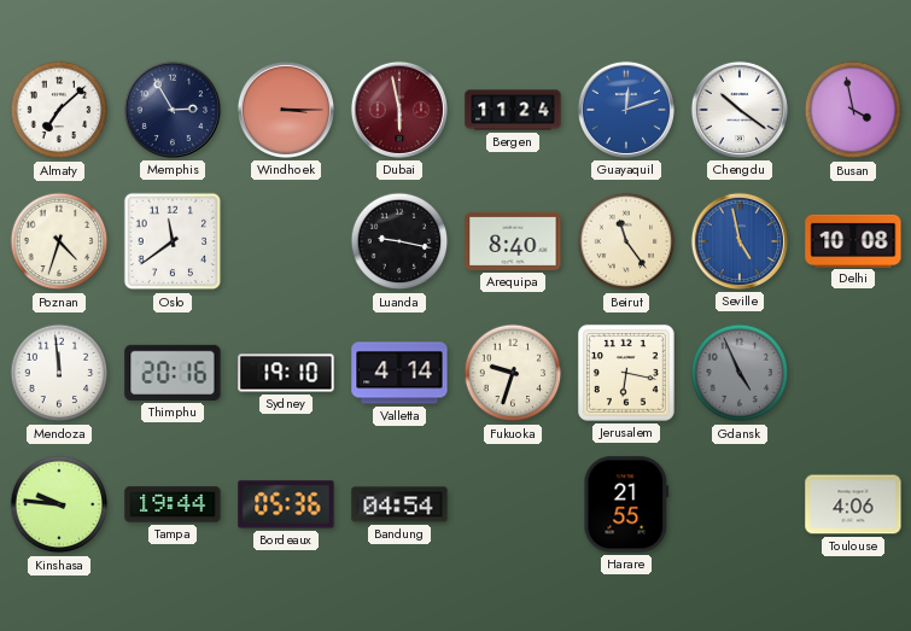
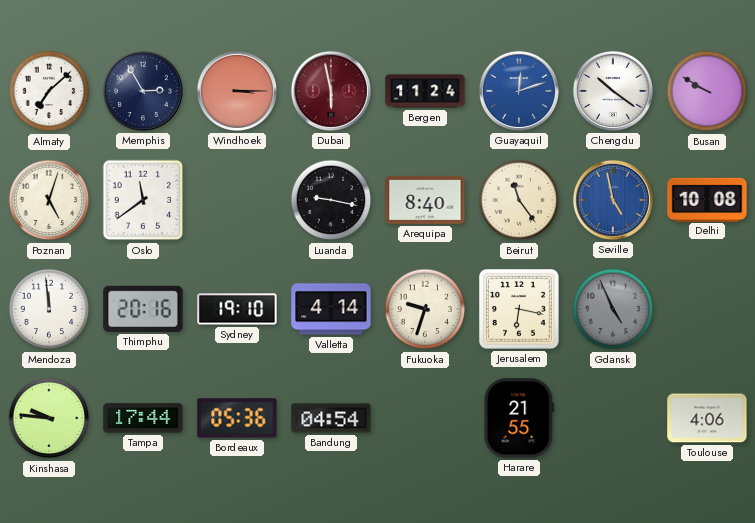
Busan: 3:58 -> 9:50
Poznan: 4:33 -> 5:03
Tampa: 19:44 -> 17:44
